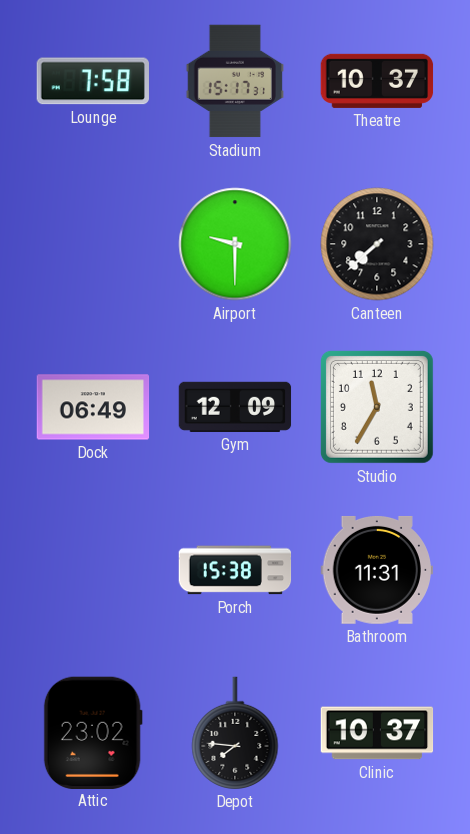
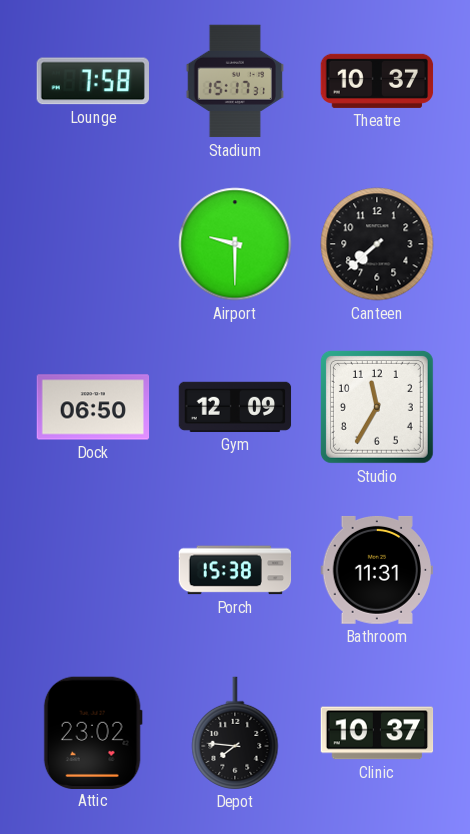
Dock: 06:49 -> 06:50
